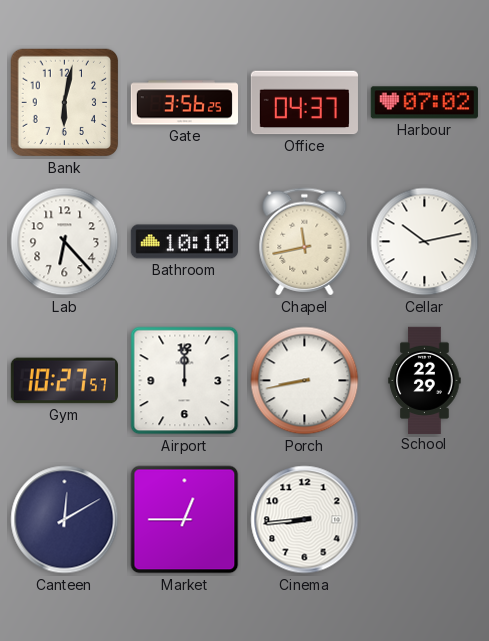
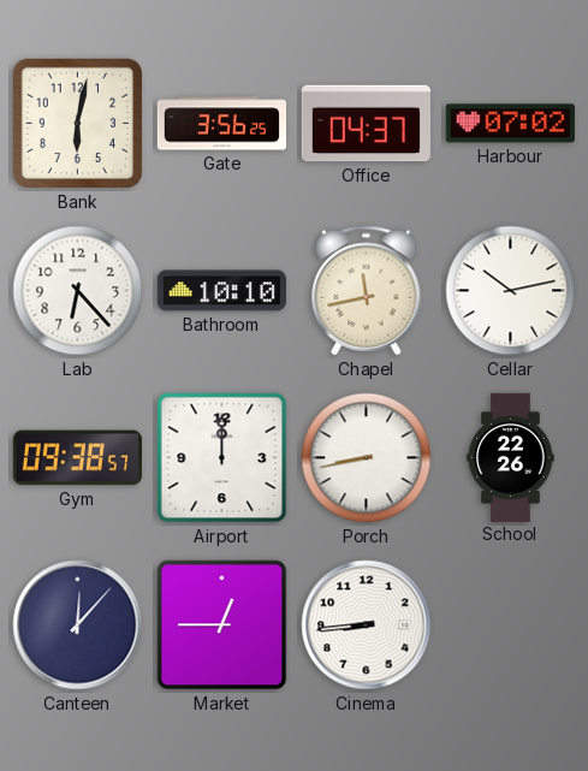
Gym: 10:27 -> 09:38
School: 22:29 -> 22:26
Canteen: 12:10 -> 12:07
